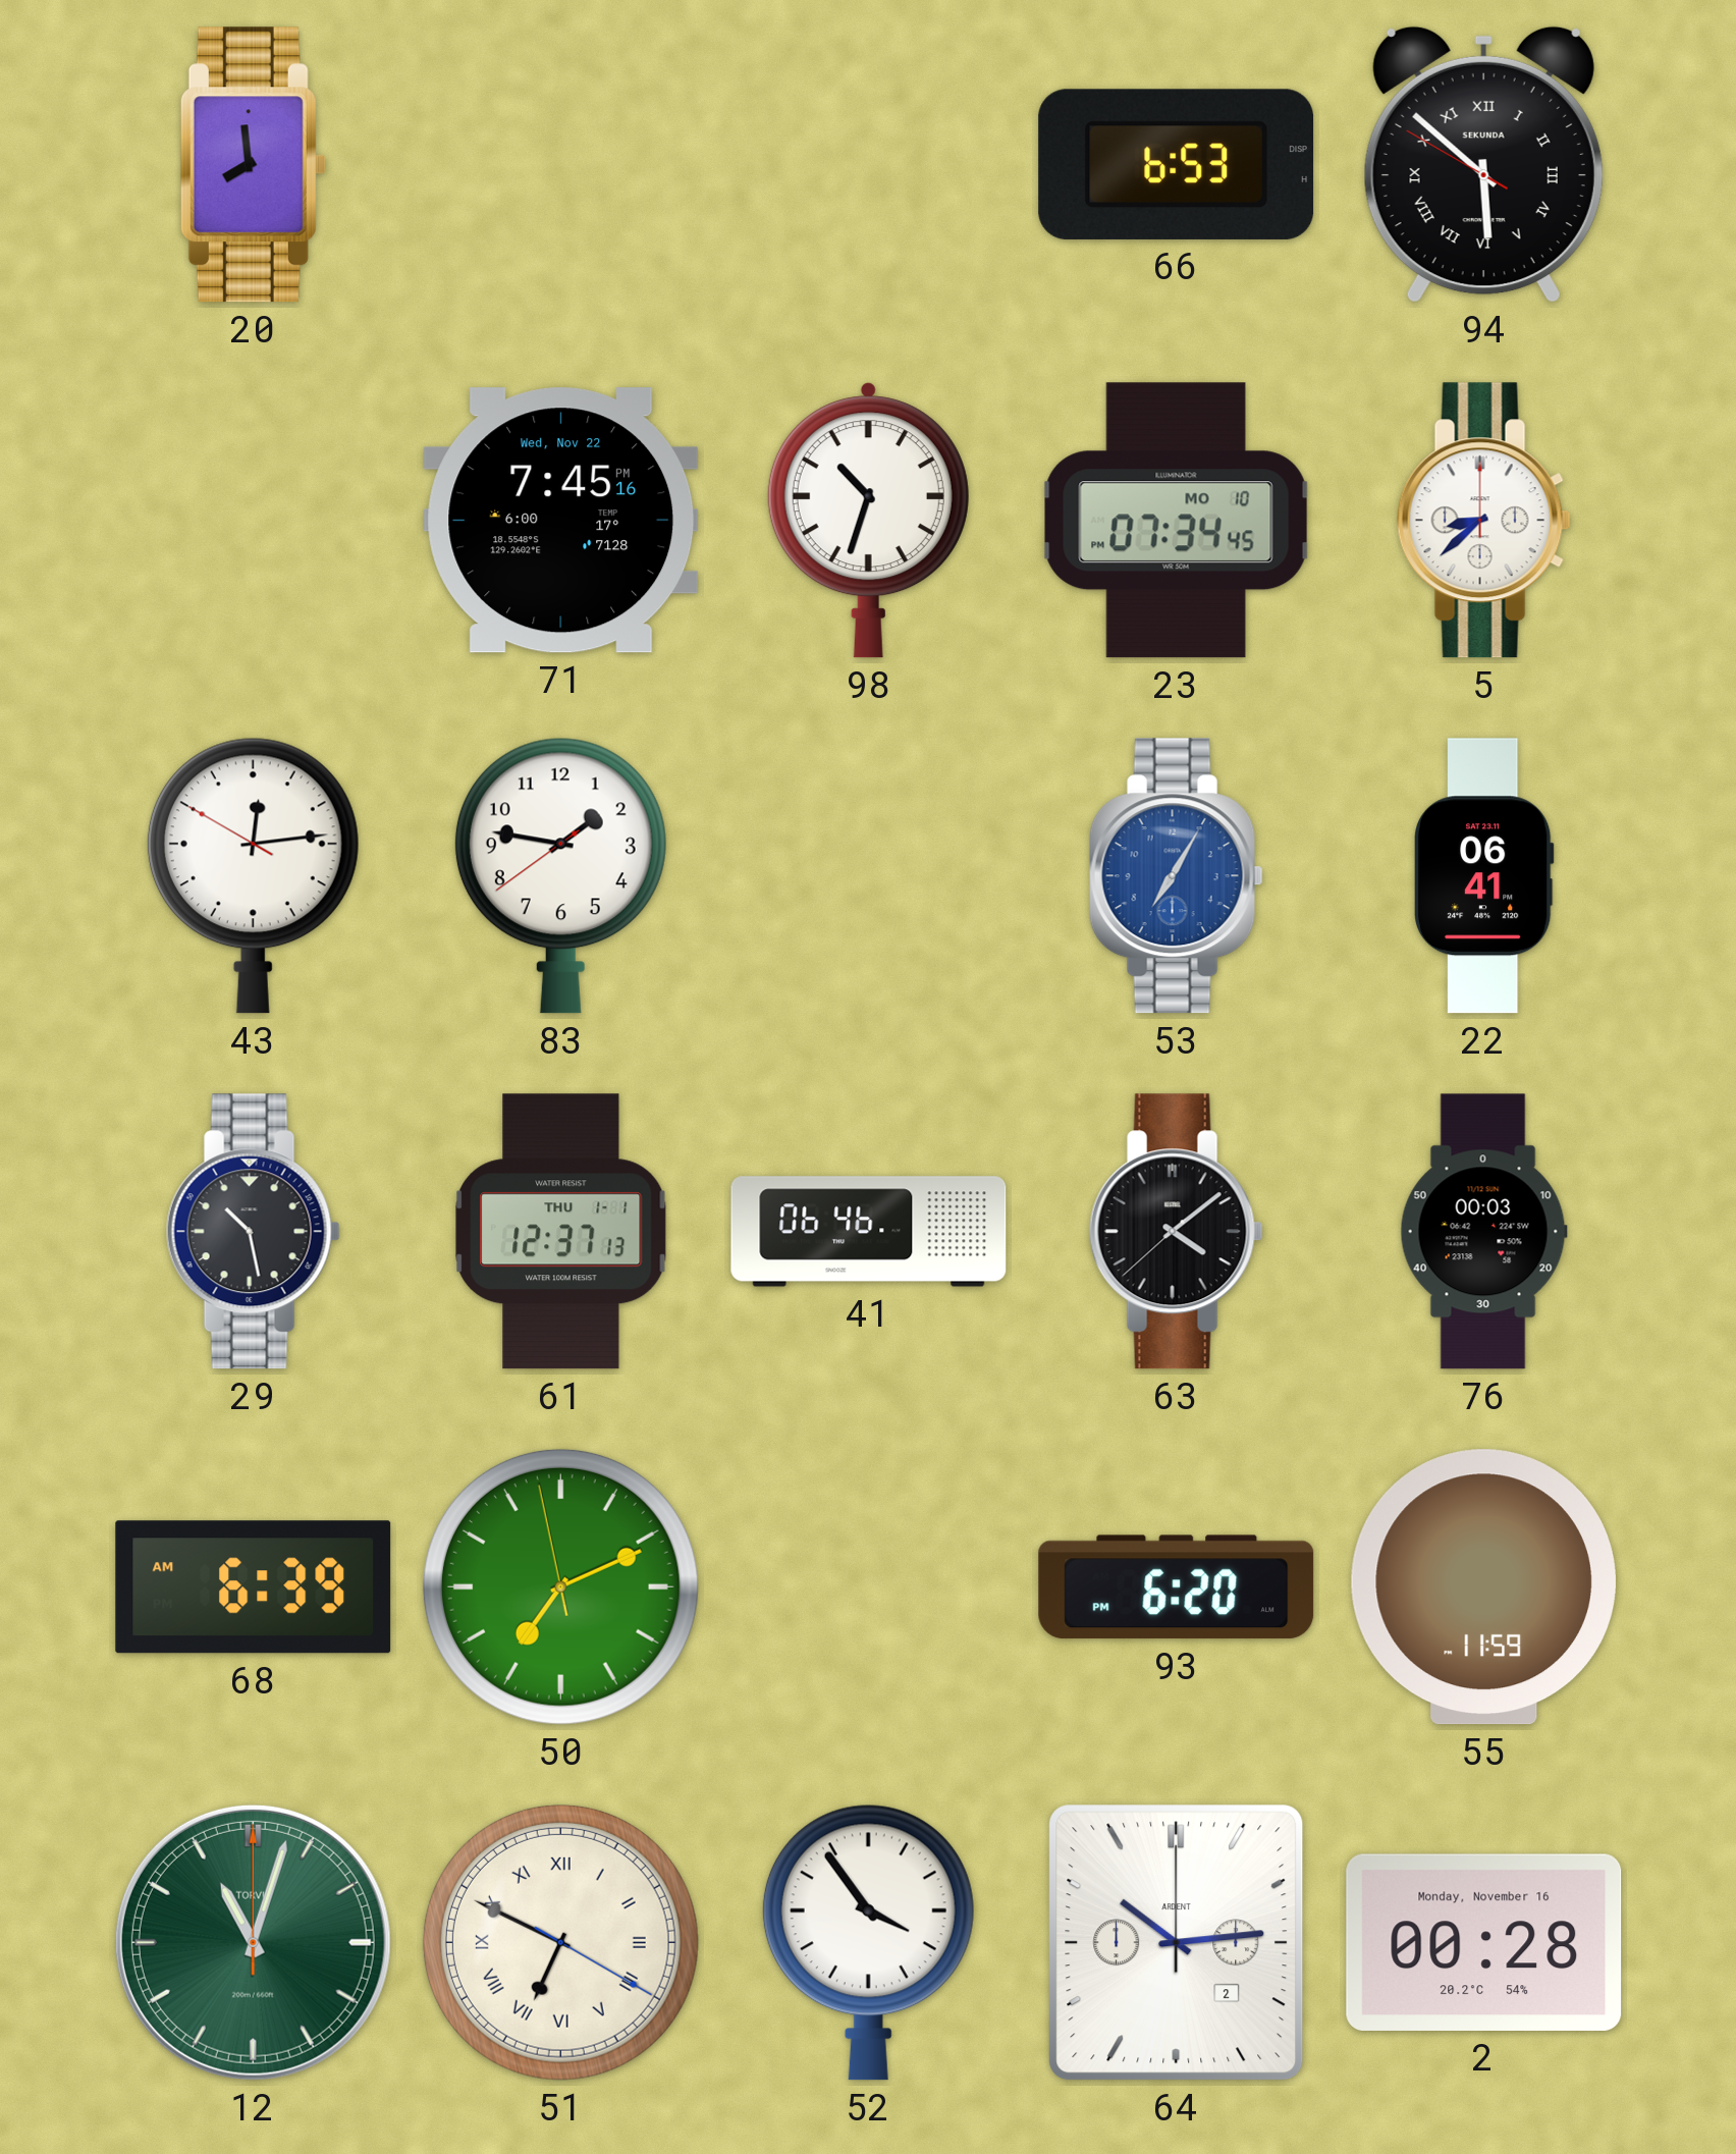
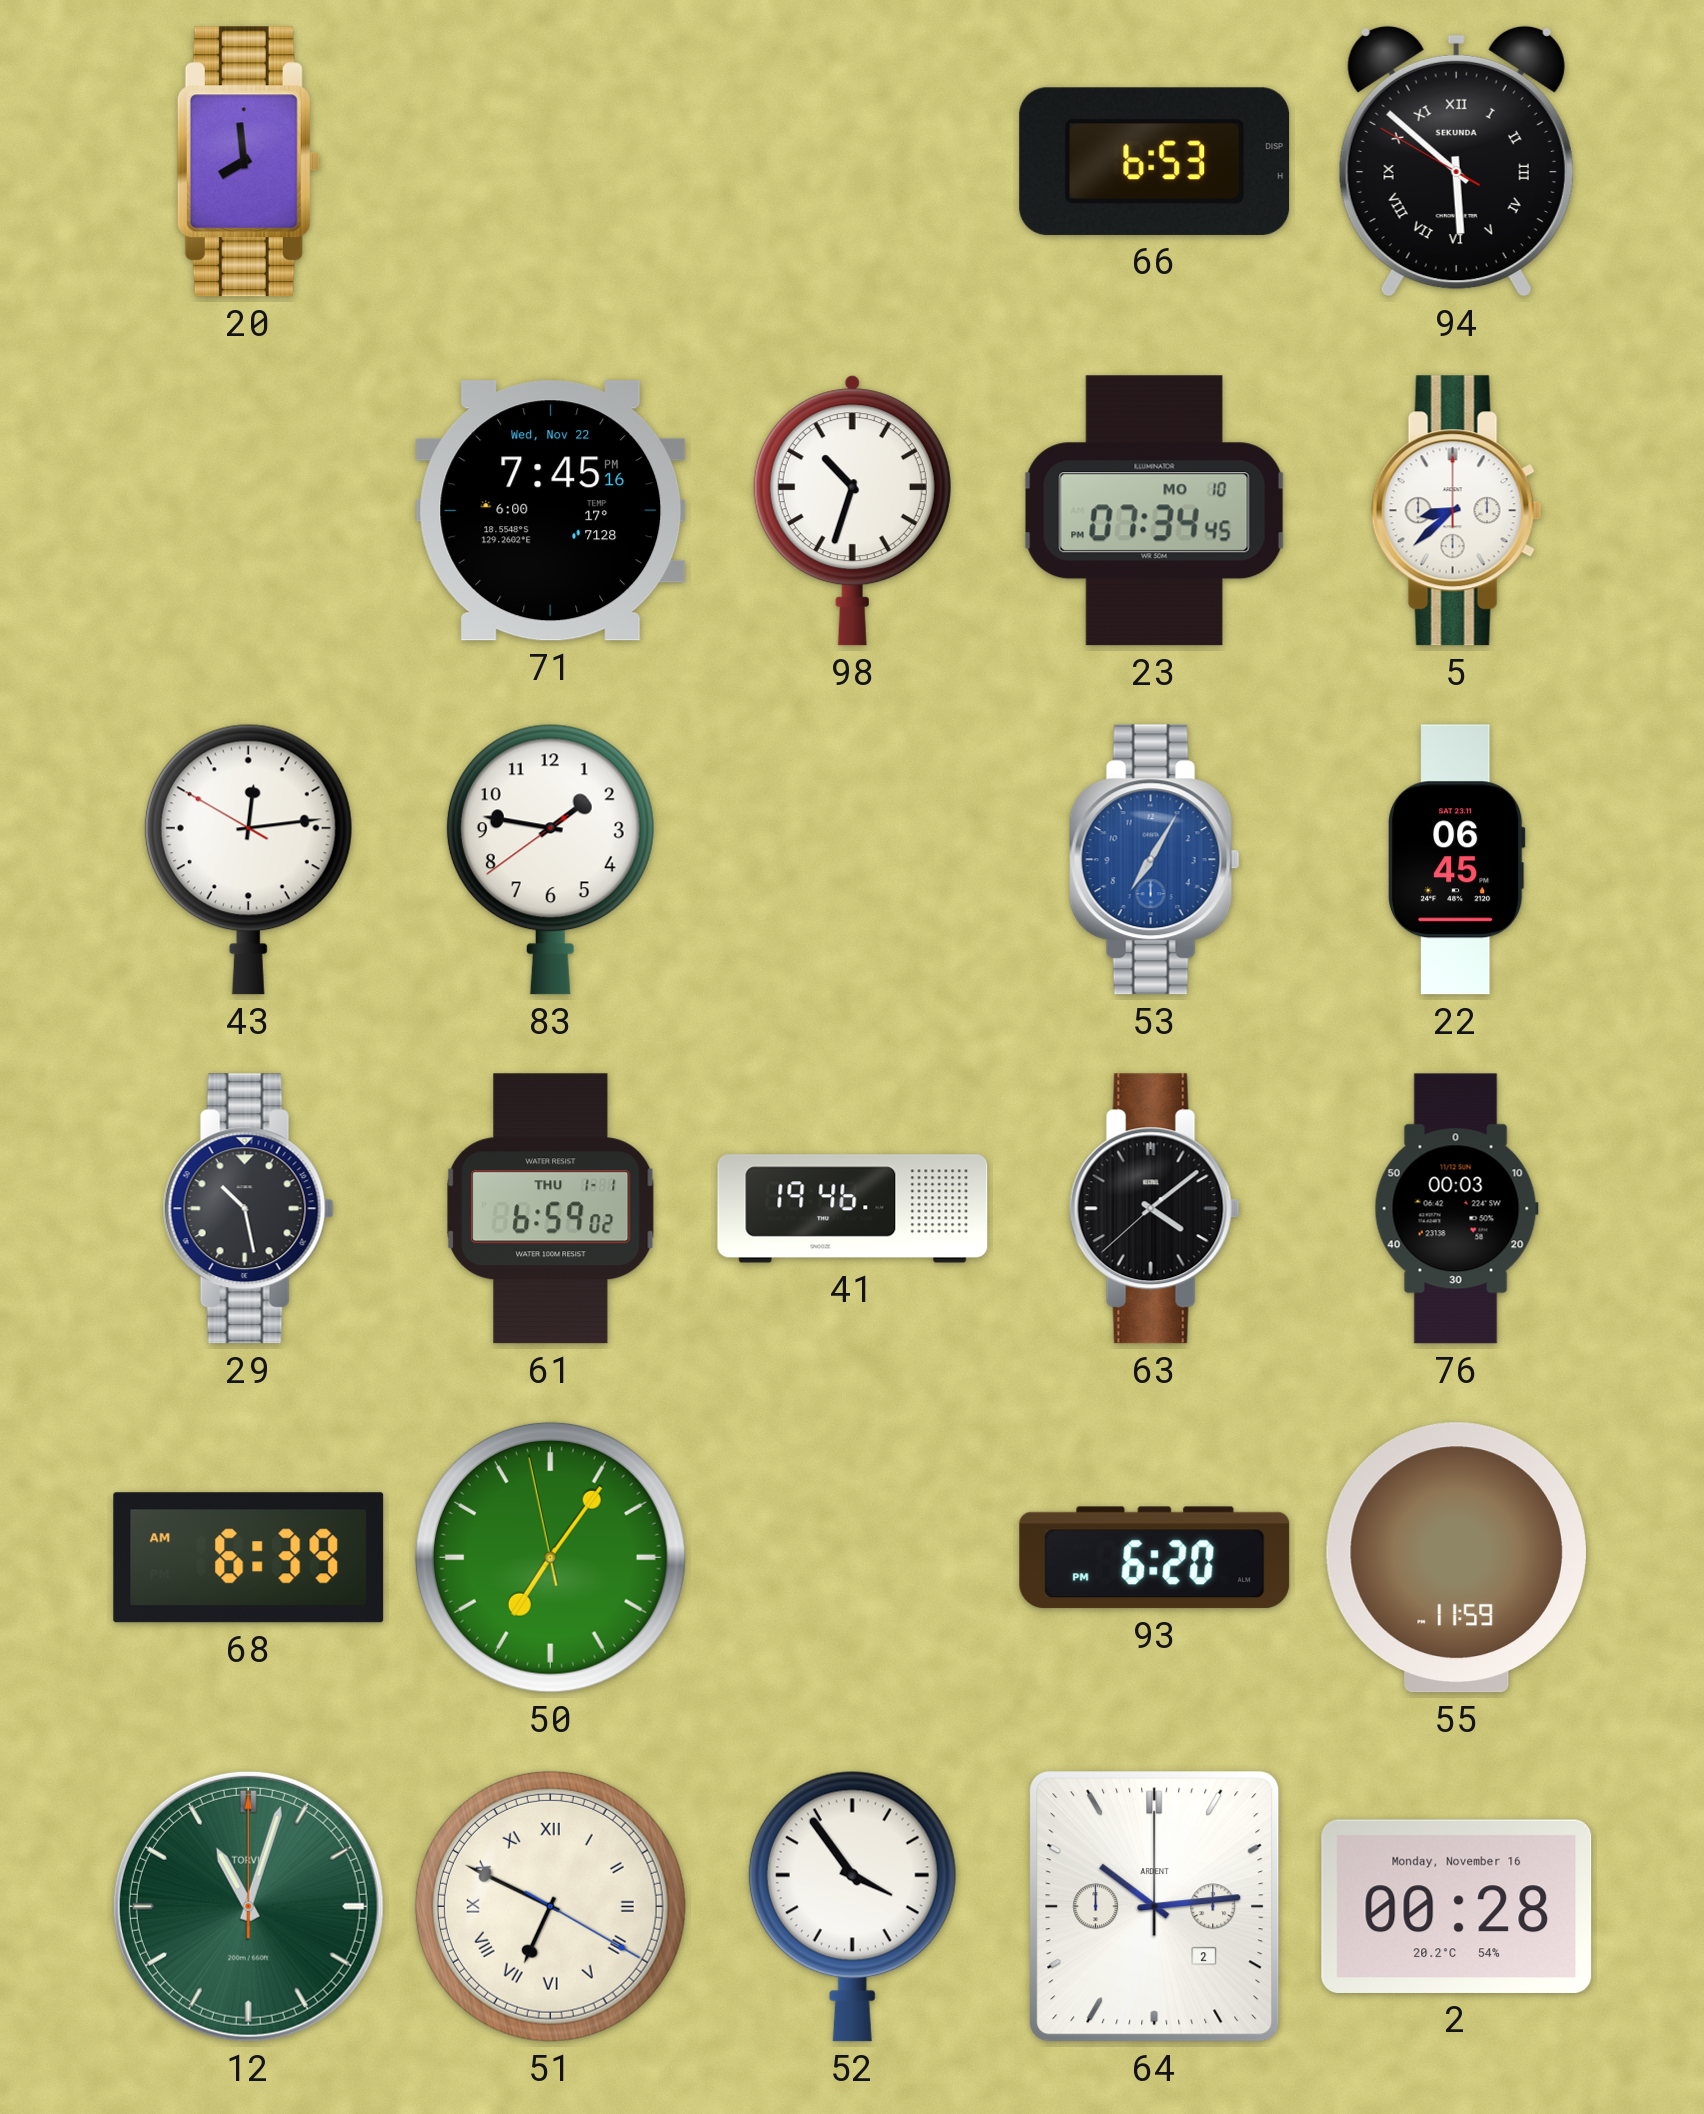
22: 06:41 -> 06:45
61: 12:37 -> 6:59
41: 06:46 -> 19:46
50: 7:10 -> 7:05
